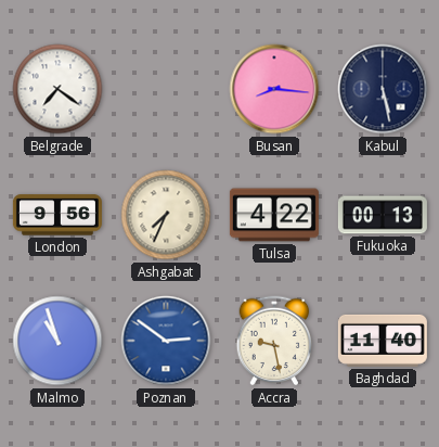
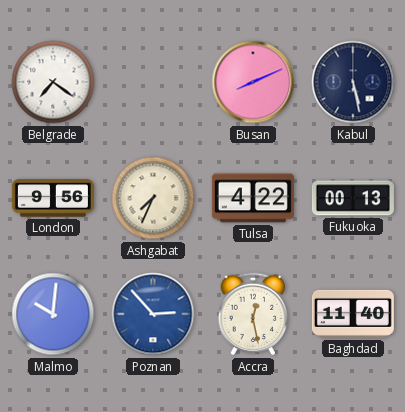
Busan: 8:16 -> 8:11
Malmo: 10:57 -> 10:01
Poznan: 2:51 -> 2:53
Accra: 9:28 -> 12:28
